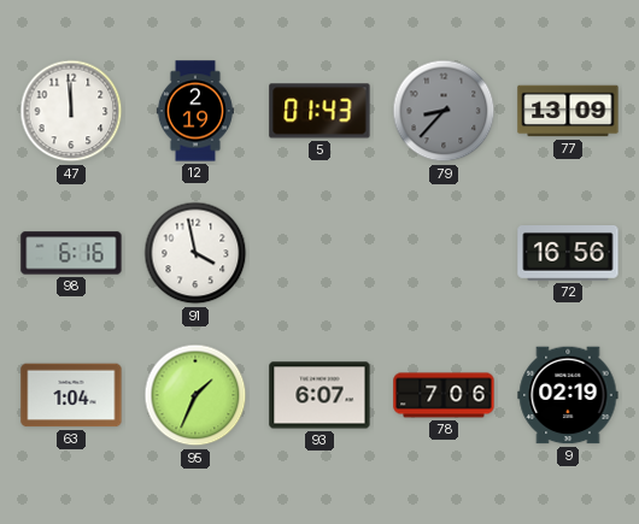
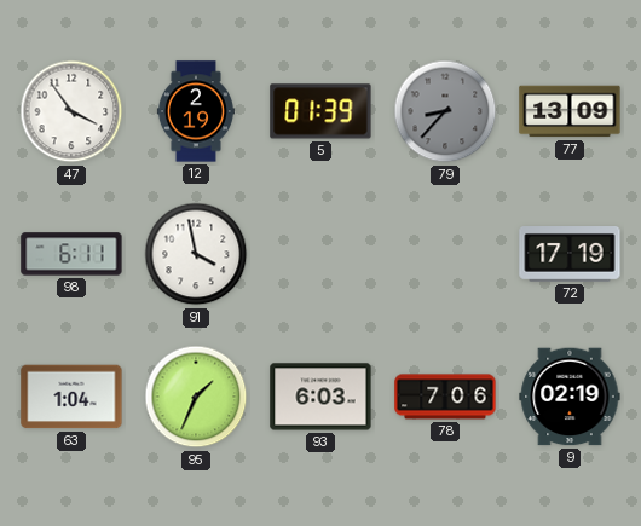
47: 11:59 -> 3:54
5: 01:43 -> 01:39
98: 6:16 -> 6:11
72: 16:56 -> 17:19
93: 6:07 -> 6:03
